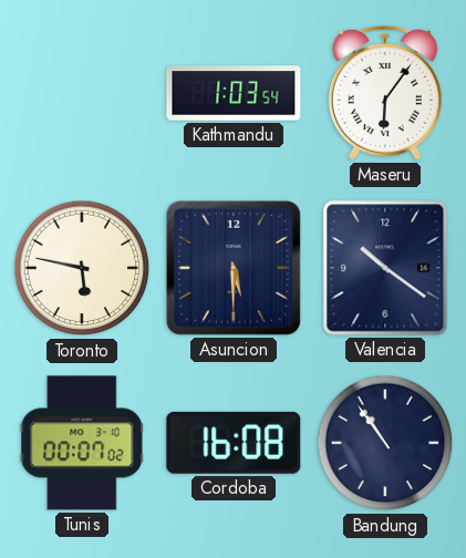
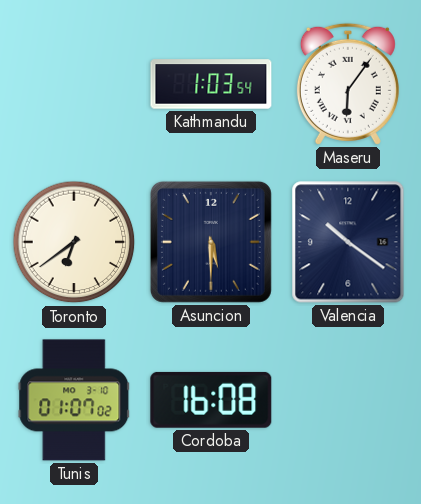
Toronto: 5:47 -> 6:39
Tunis: 00:07 -> 01:07
Bandung: 10:54 -> none
